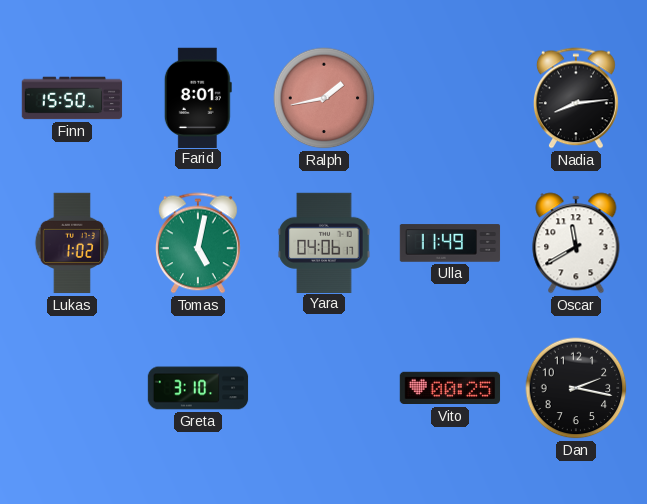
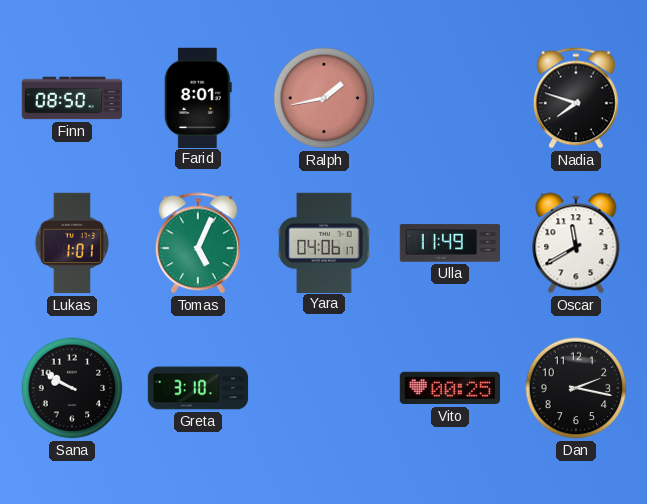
Finn: 15:50 -> 08:50
Nadia: 8:14 -> 7:48
Lukas: 1:02 -> 1:01
Tomas: 5:02 -> 5:04
Sana: none -> 9:50
